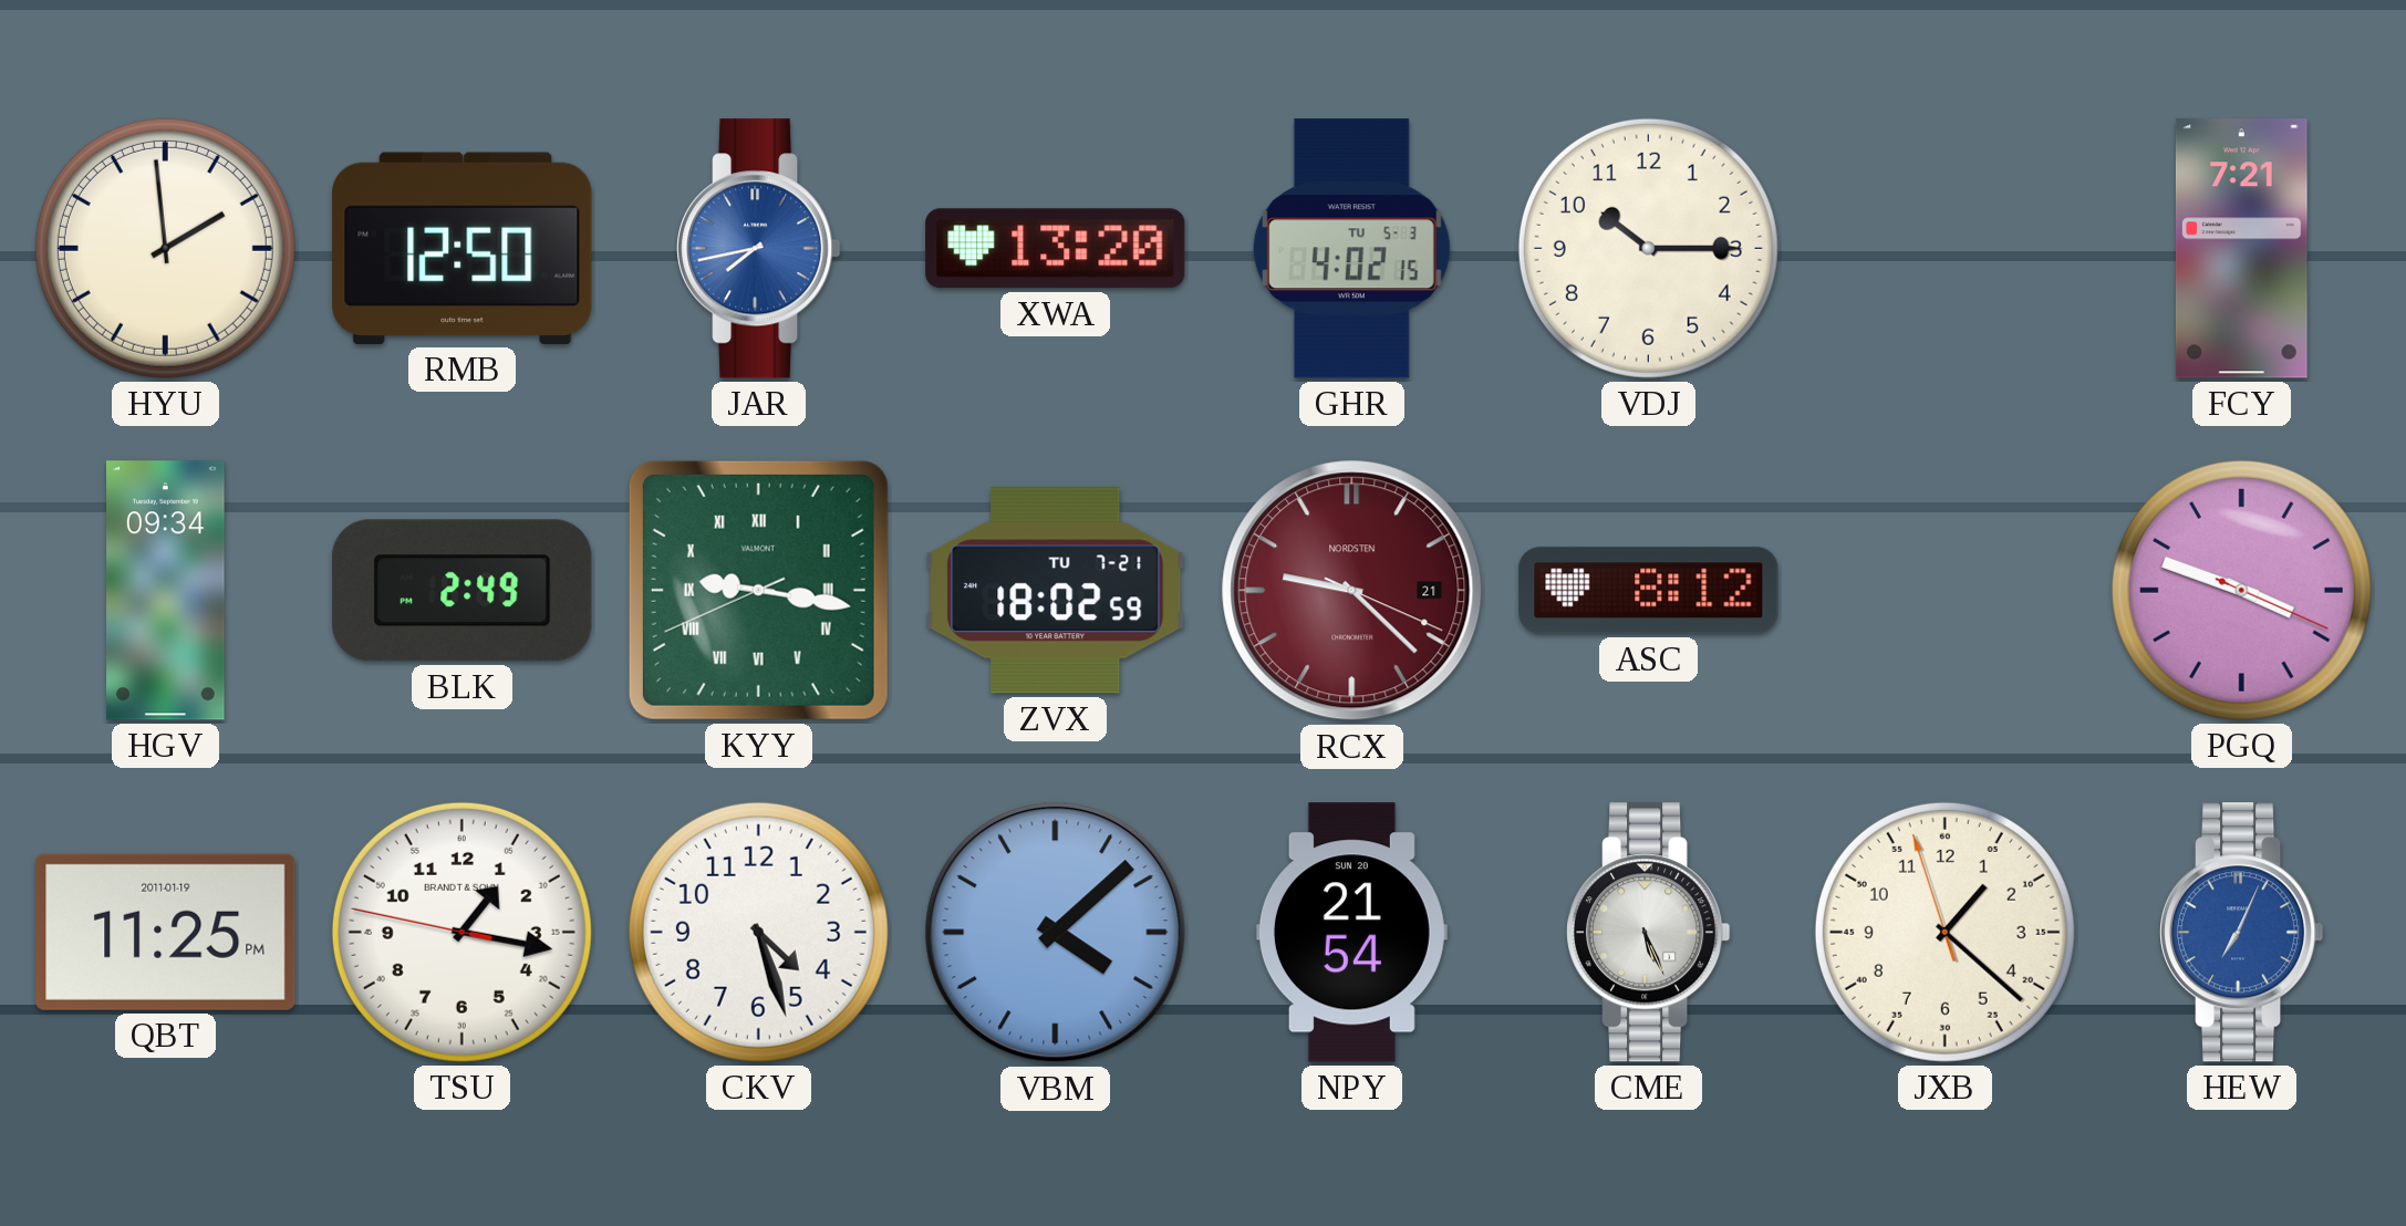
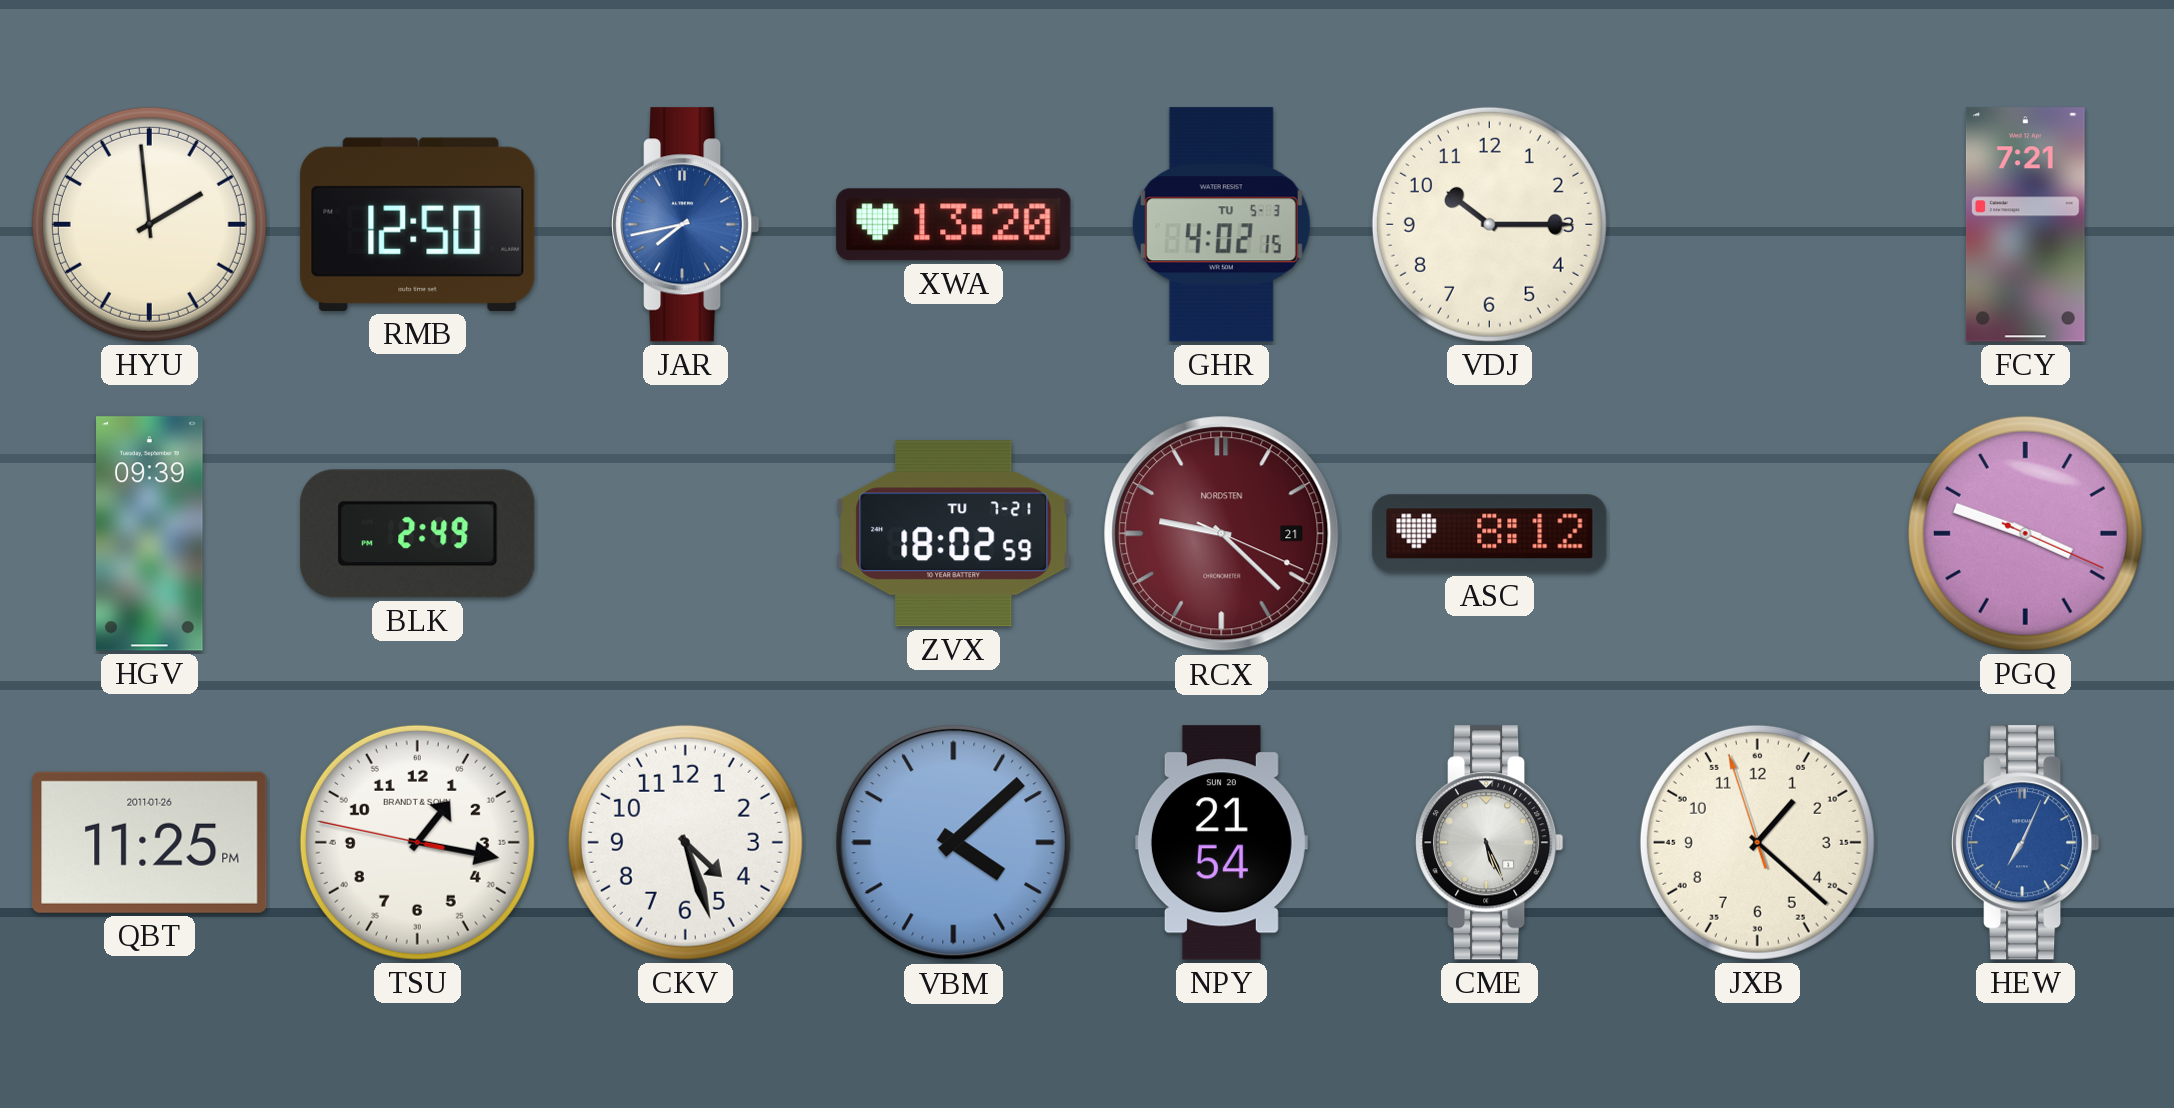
HGV: 09:34 -> 09:39
KYY: 9:16 -> none
QBT date: 2011-01-19 -> 2011-01-26
